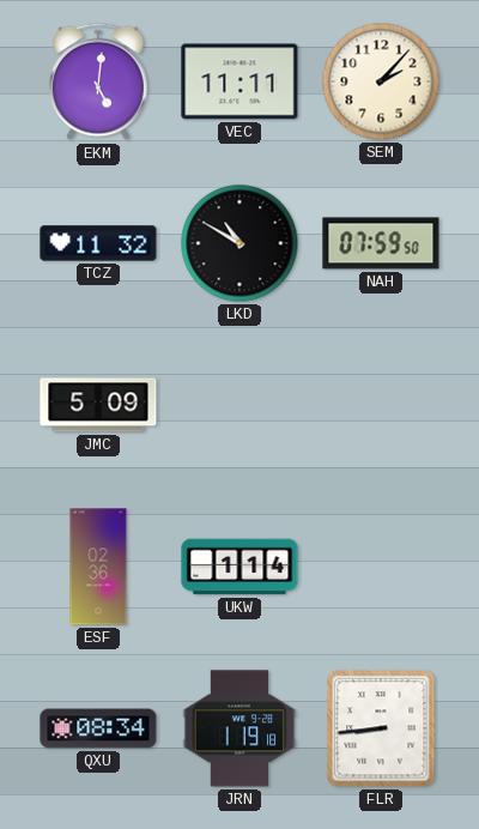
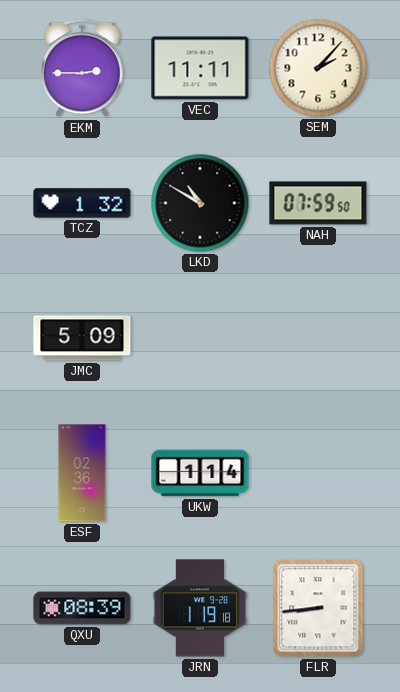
EKM: 5:01 -> 2:45
TCZ: 11:32 -> 1:32
QXU: 08:34 -> 08:39
